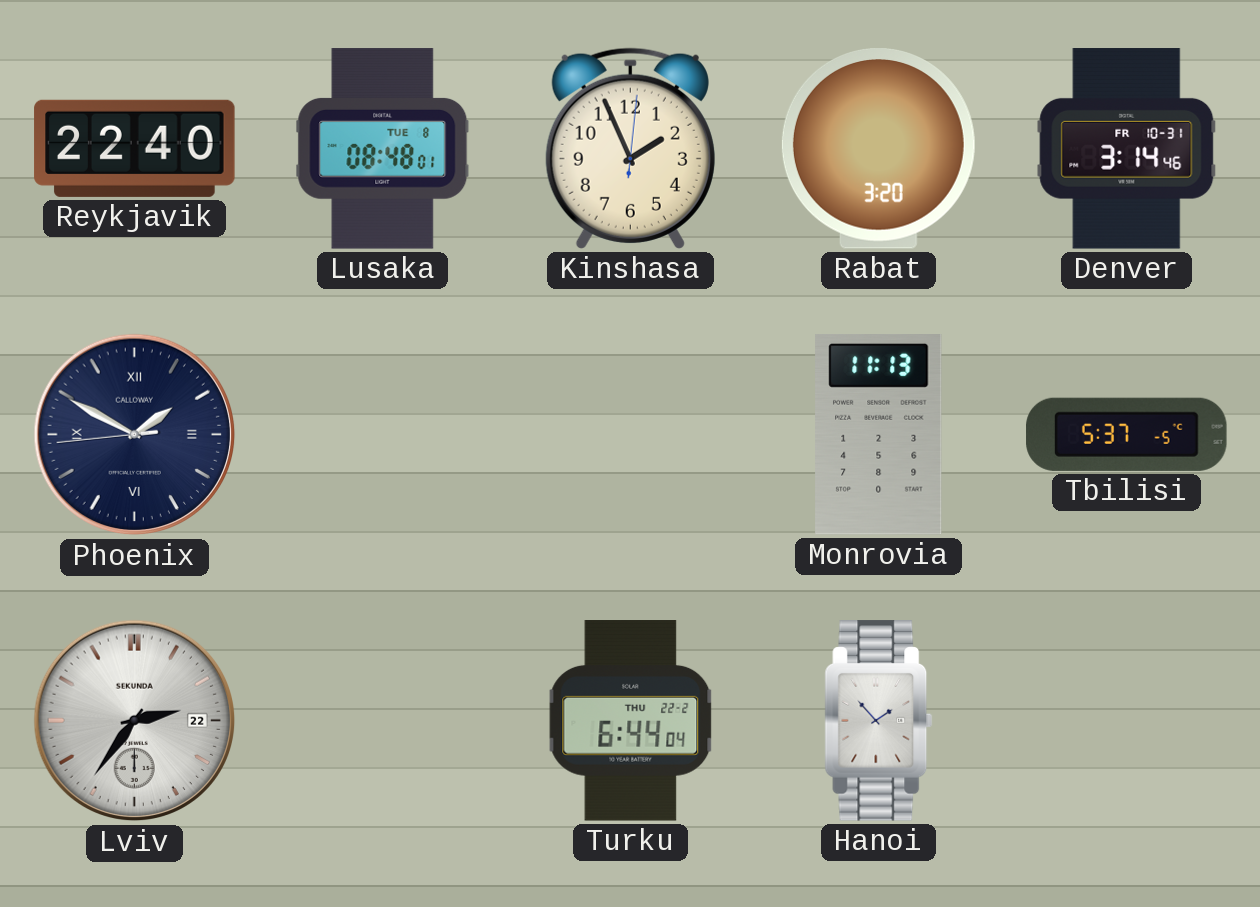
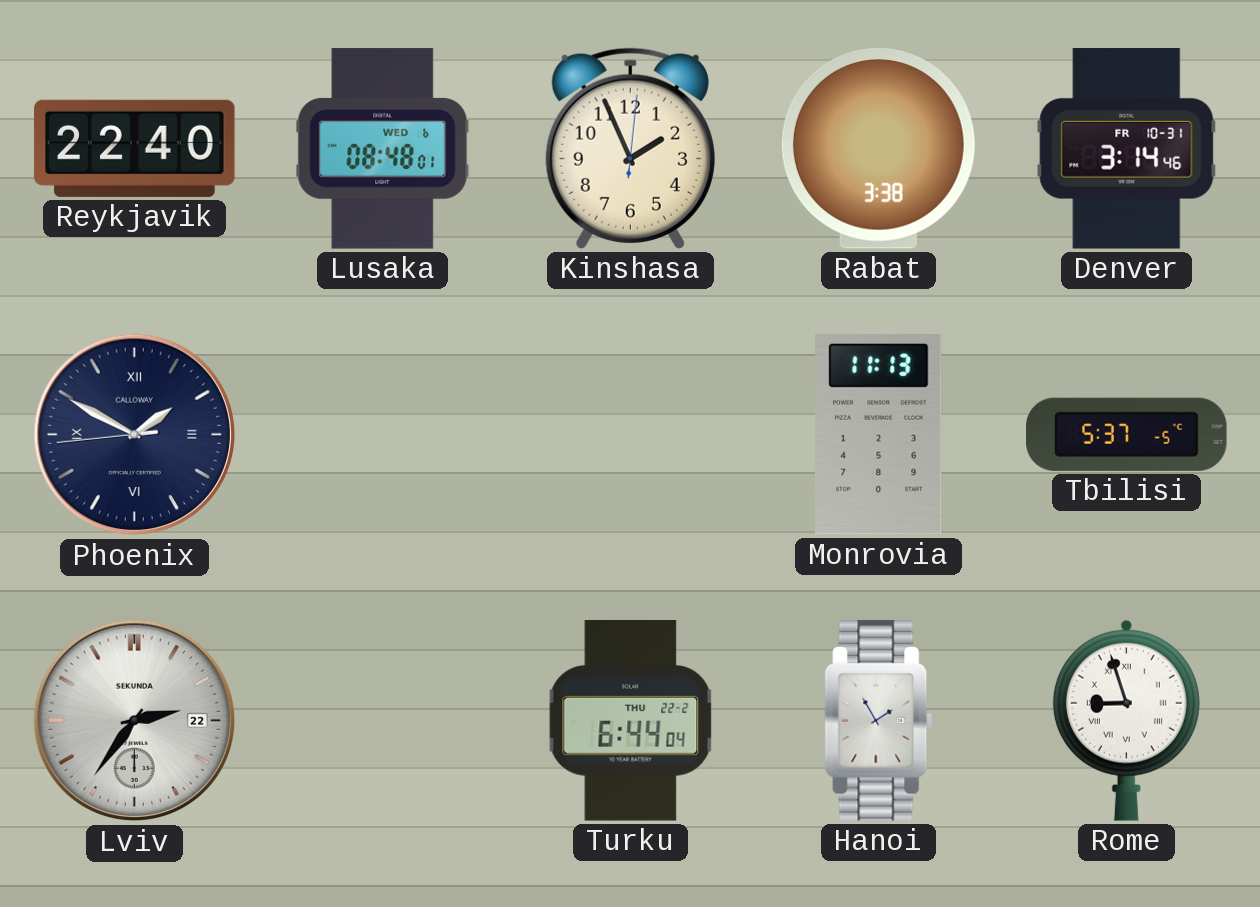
Lusaka date: TUE 8 -> WED 6
Rabat: 3:20 -> 3:38
Hanoi: 1:53 -> 1:55
Rome: none -> 8:57
